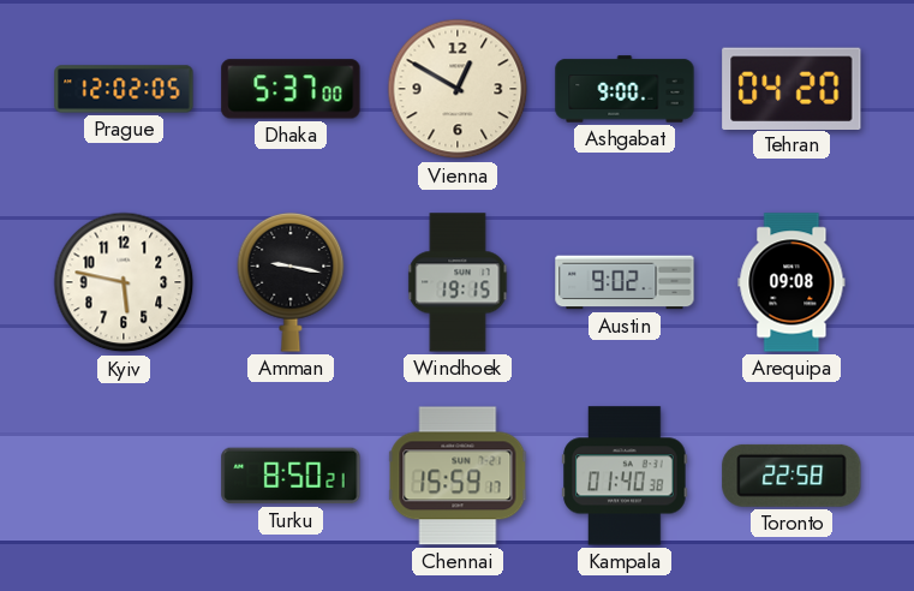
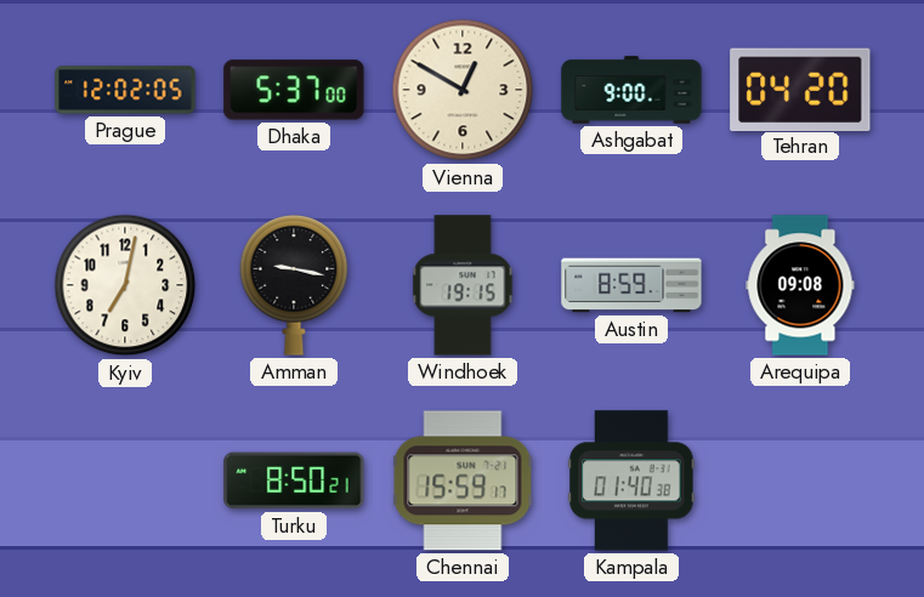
Kyiv: 5:47 -> 7:02
Austin: 9:02 -> 8:59
Toronto: 22:58 -> none
